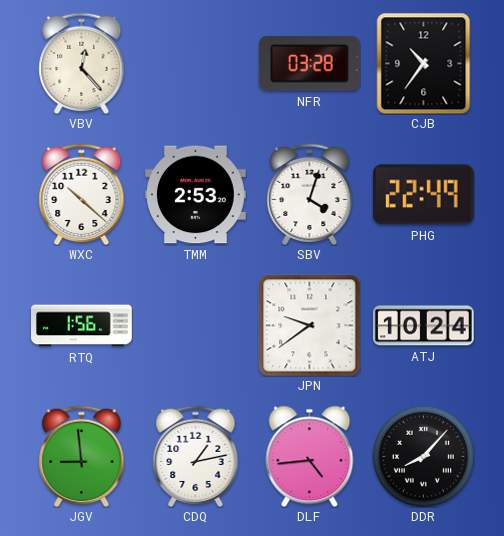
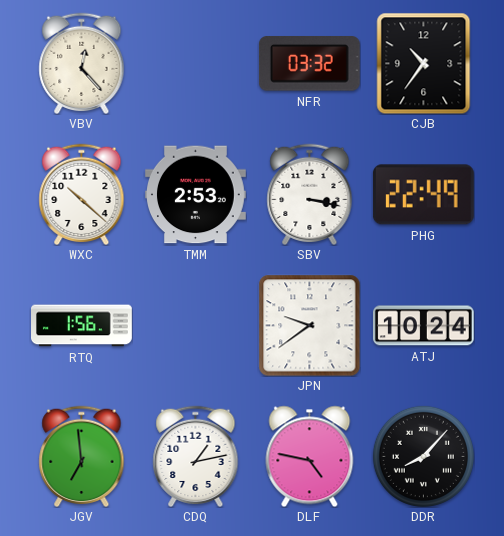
NFR: 03:28 -> 03:32
SBV: 4:03 -> 3:17
JGV: 8:59 -> 6:59
DLF: 4:44 -> 4:47
